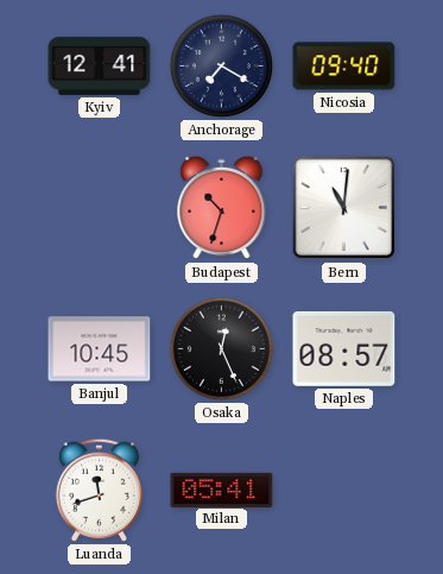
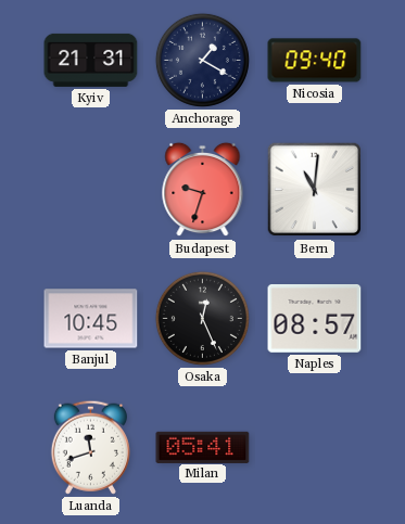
Kyiv: 12:41 -> 21:31
Anchorage: 7:20 -> 1:20
Budapest: 10:33 -> 9:33
